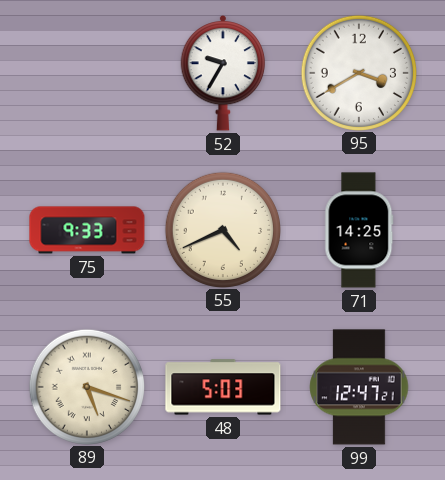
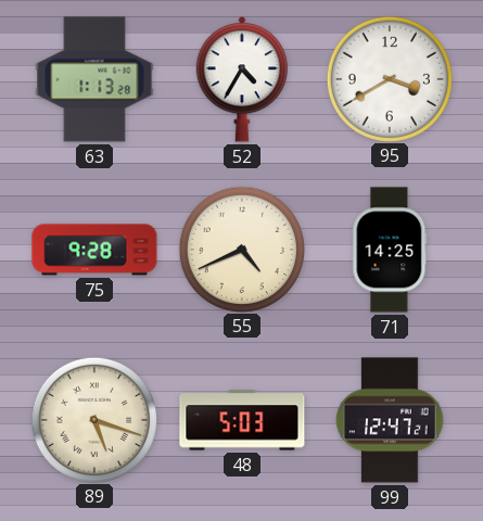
63: none -> 1:13
52: 9:35 -> 4:35
75: 9:33 -> 9:28
